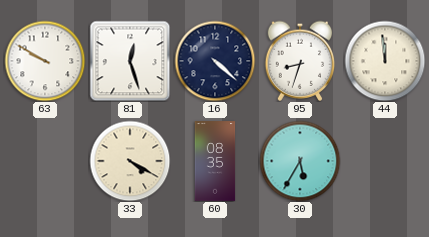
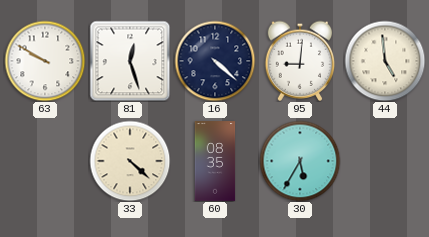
95: 8:33 -> 9:01
44: 11:59 -> 4:59
33: 4:20 -> 4:22
